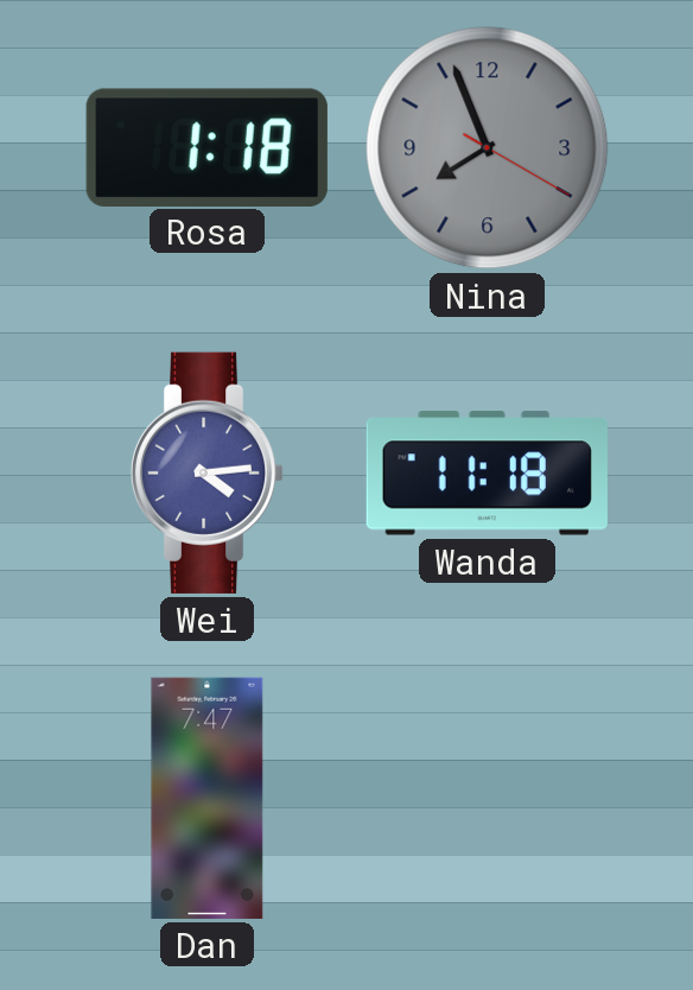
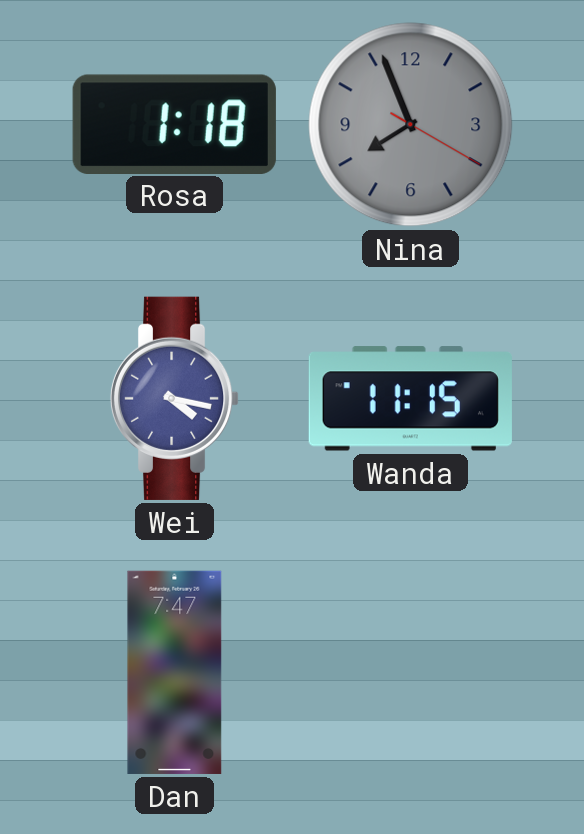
Wei: 4:14 -> 4:17
Wanda: 11:18 -> 11:15
